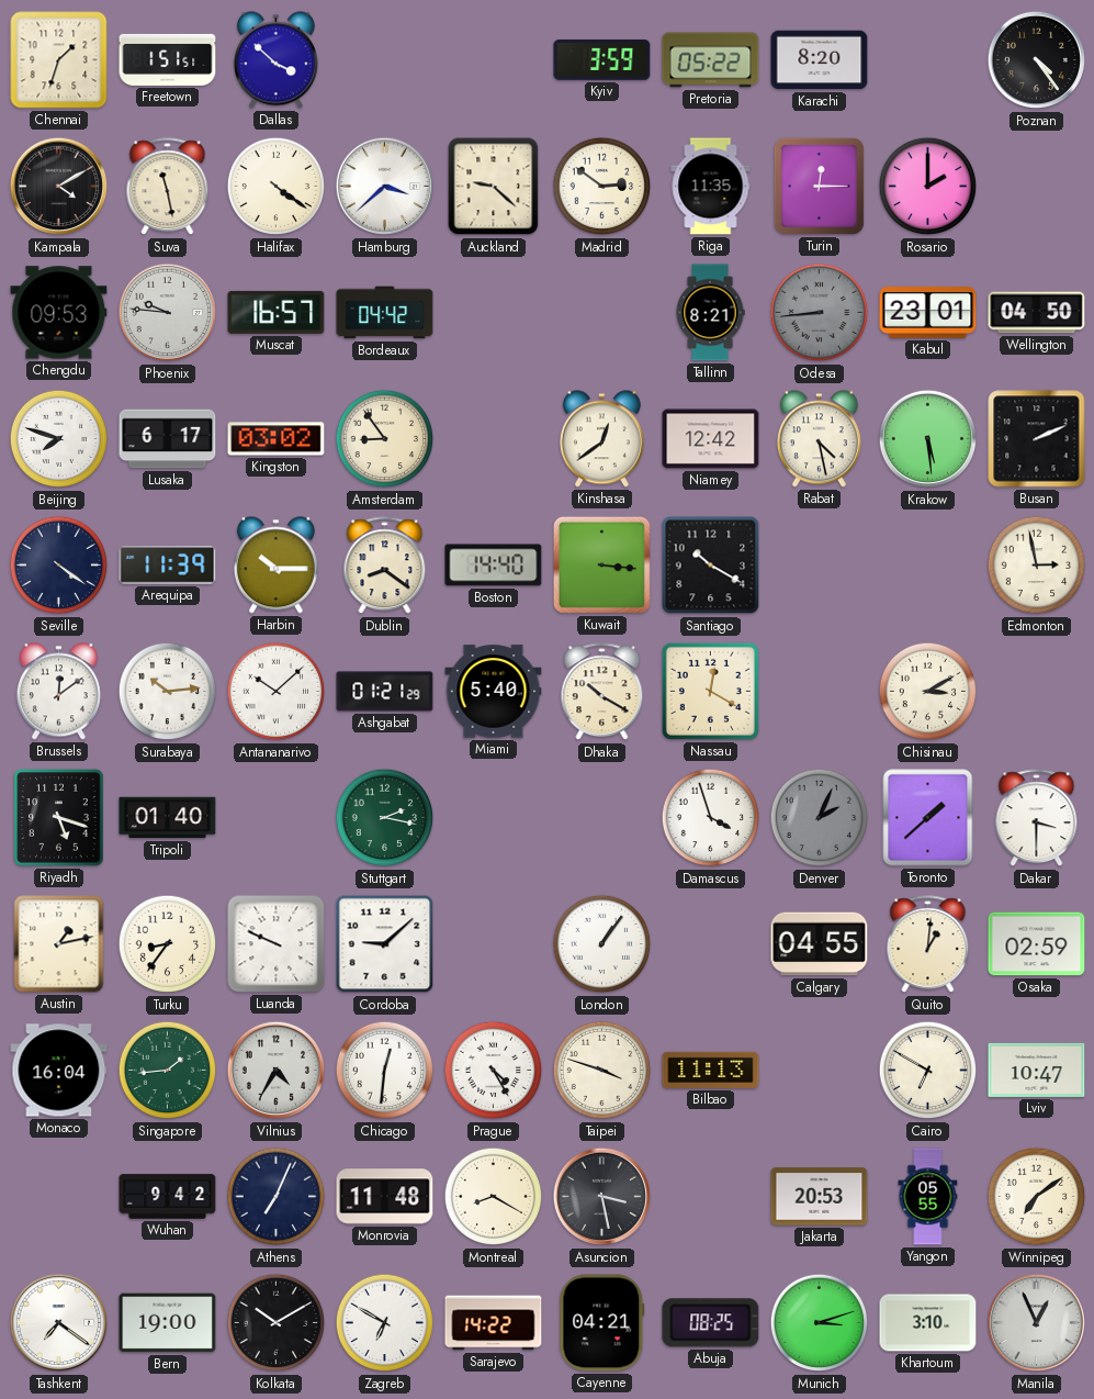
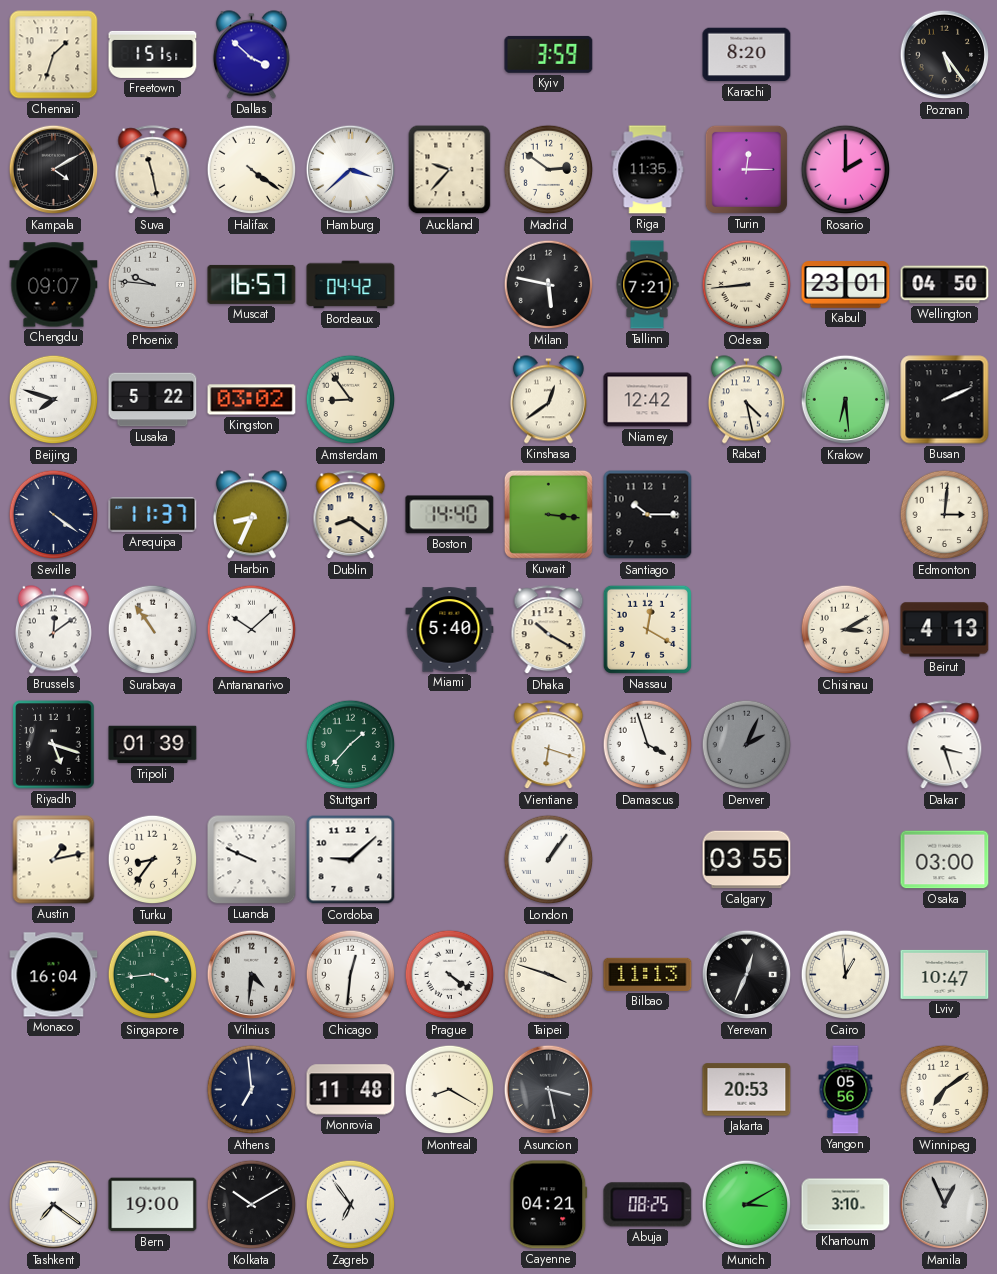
Pretoria: 05:22 -> none
Poznan: 4:24 -> 5:24
Auckland: 9:22 -> 9:37
Chengdu: 09:53 -> 09:07
Milan: none -> 5:47
Tallinn: 8:21 -> 7:21
Odesa dial: grey -> cream
Lusaka: 6:17 -> 5:22
Krakow: 5:29 -> 6:29
Arequipa: 11:39 -> 11:37
Harbin: 10:15 -> 8:34
Santiago: 10:20 -> 10:15
Edmonton: 2:58 -> 3:01
Surabaya: 10:14 -> 10:54
Ashgabat: 01:21 -> none
Beirut: none -> 4:13
Tripoli: 01:40 -> 01:39
Stuttgart: 2:17 -> 1:37
Vientiane: none -> 6:18
Toronto: 1:38 -> none
Dakar: 3:30 -> 3:27
Calgary: 04:55 -> 03:55
Quito: 1:01 -> none
Osaka: 02:59 -> 03:00
Singapore: 1:44 -> 3:44
Vilnius: 4:35 -> 4:31
Prague: 4:25 -> 4:21
Yerevan: none -> 12:34
Cairo: 6:50 -> 12:59
Wuhan: 9:42 -> none
Athens: 7:04 -> 6:59
Yangon: 05:55 -> 05:56
Zagreb: 6:50 -> 6:54
Sarajevo: 14:22 -> none
Munich: 3:12 -> 3:10
